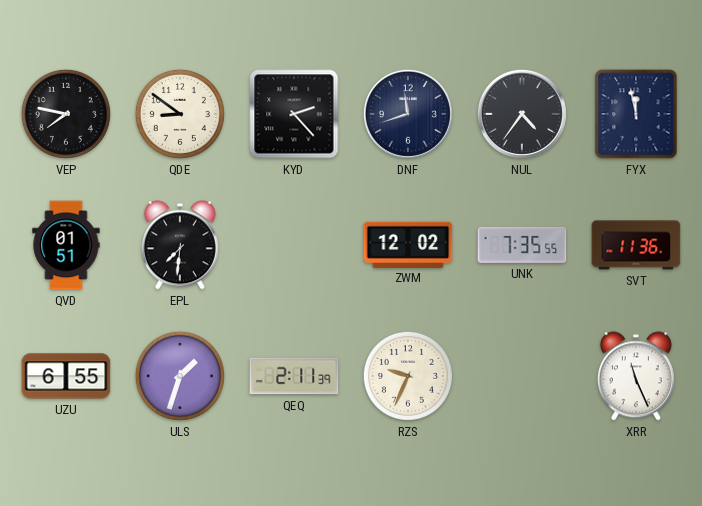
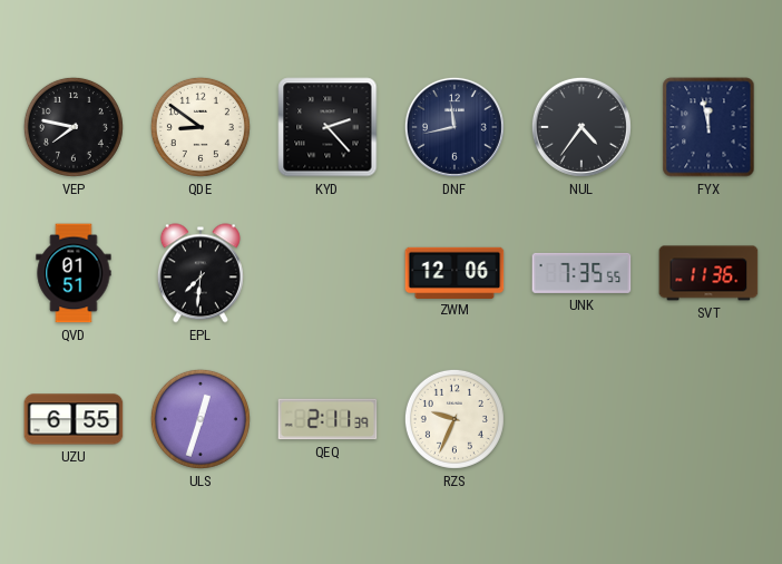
DNF: 11:42 -> 11:43
ZWM: 12:02 -> 12:06
ULS: 1:33 -> 12:33
XRR: 11:26 -> none
